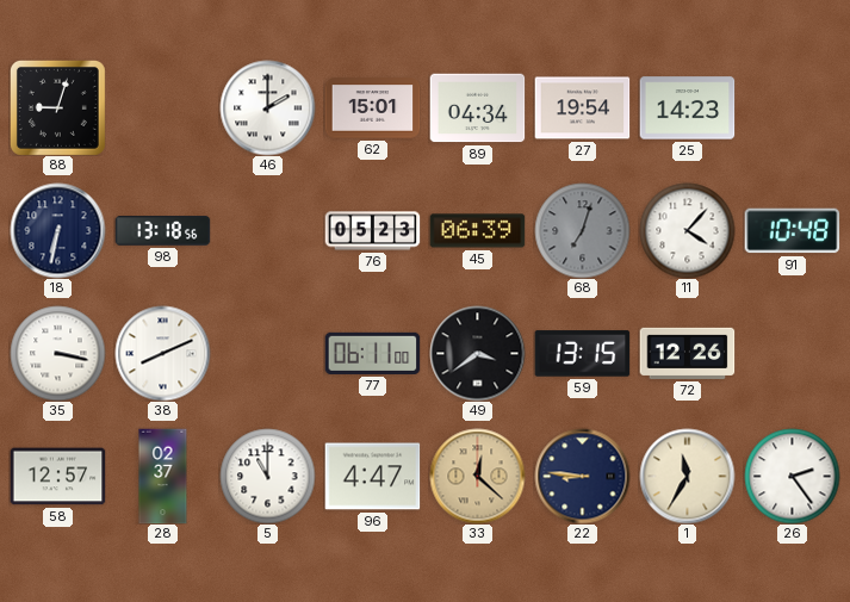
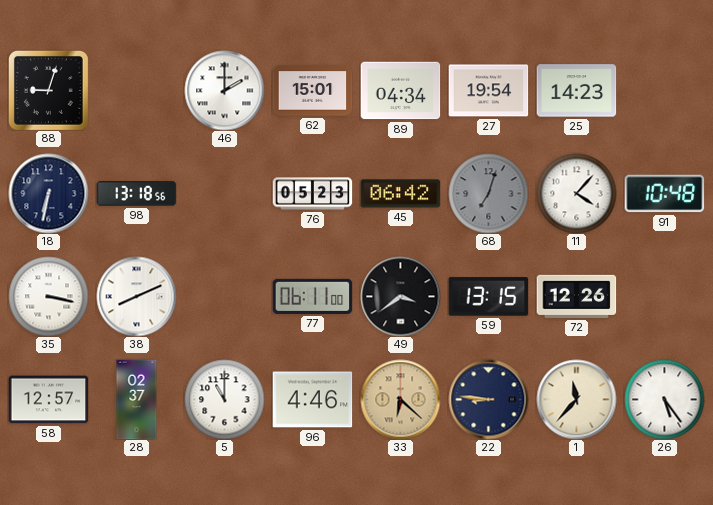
45: 06:39 -> 06:42
96: 4:47 -> 4:46
33: 12:22 -> 6:22
1: 11:35 -> 11:37
26: 2:24 -> 5:24
